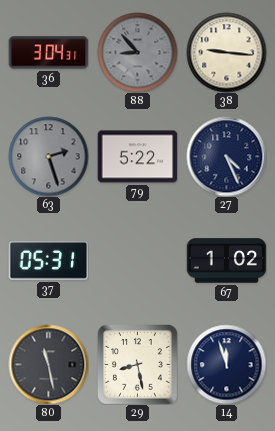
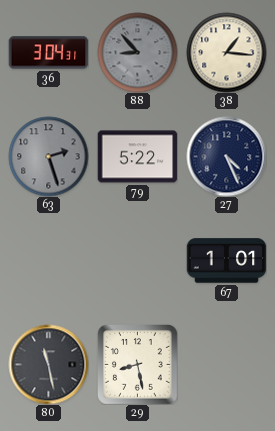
38: 9:16 -> 1:16
37: 05:31 -> none
67: 1:02 -> 1:01
14: 11:57 -> none
